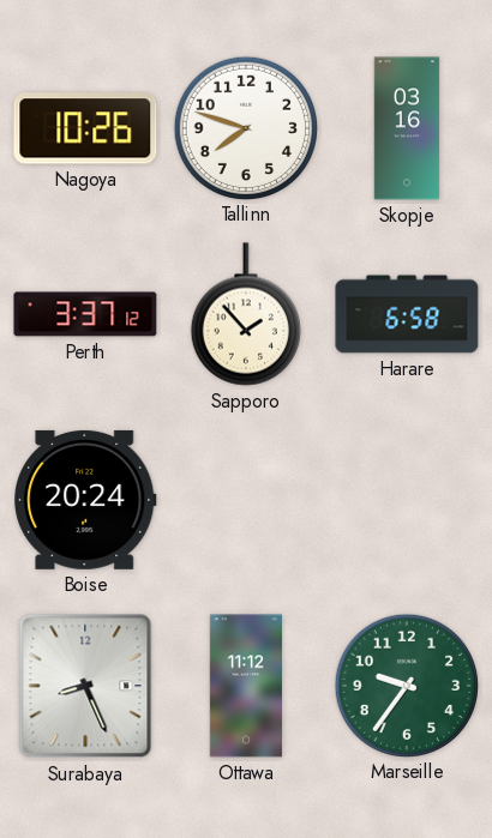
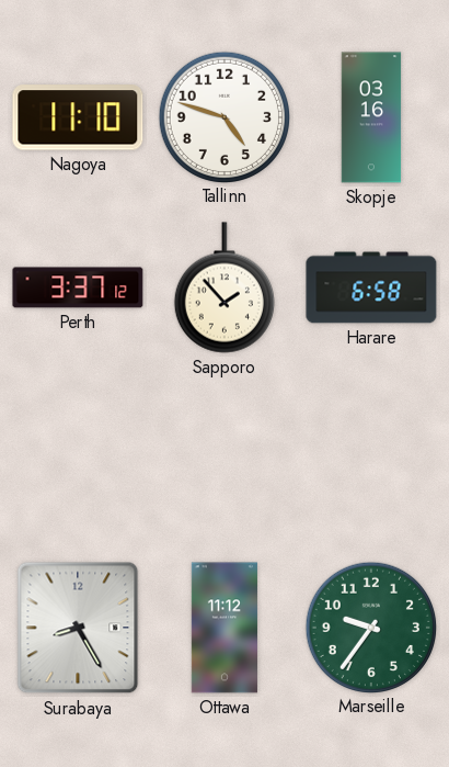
Nagoya: 10:26 -> 11:10
Tallinn: 7:48 -> 4:48
Boise: 20:24 -> none
Surabaya: 8:26 -> 8:25
